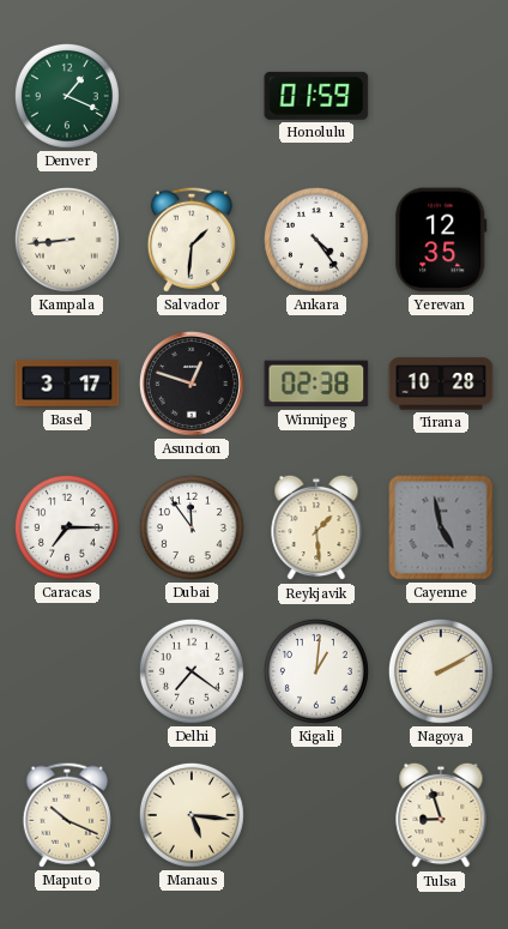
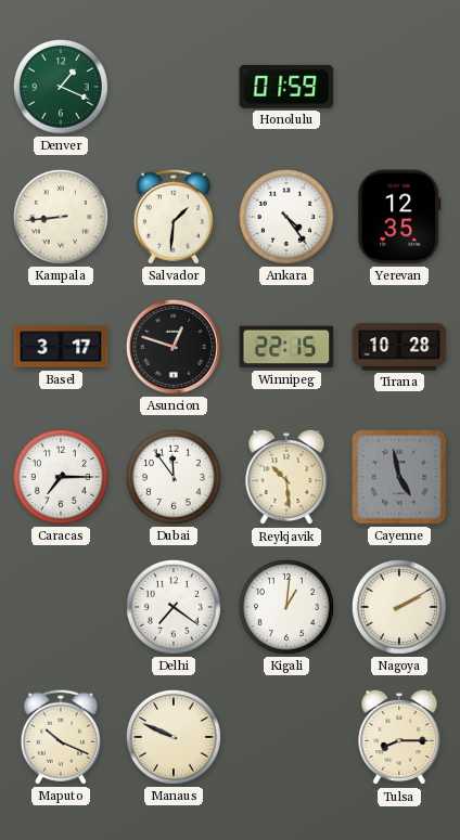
Winnipeg: 02:38 -> 22:15
Reykjavik: 1:29 -> 10:29
Manaus: 5:16 -> 9:49
Tulsa: 8:57 -> 8:15
